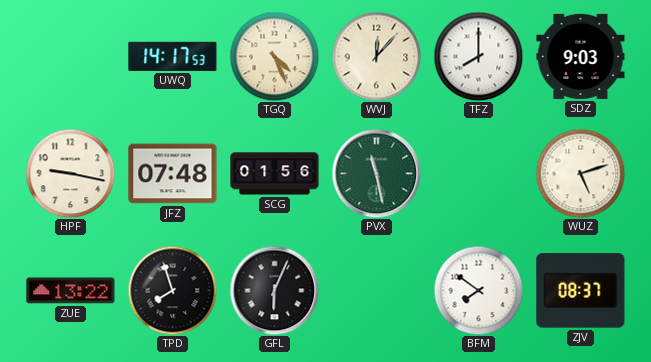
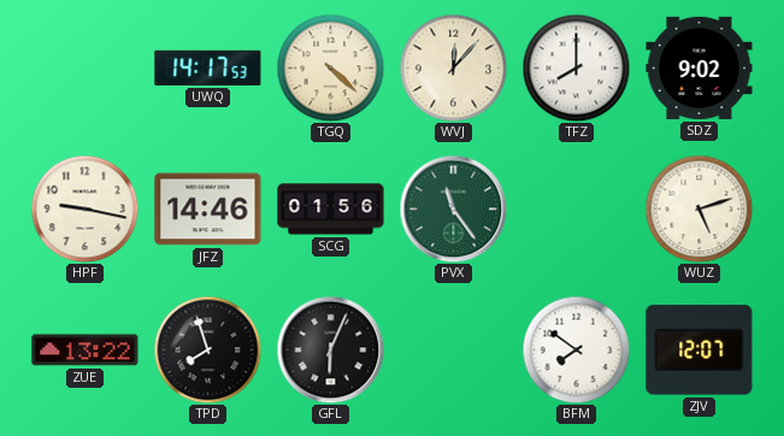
TGQ: 4:26 -> 4:22
SDZ: 9:03 -> 9:02
JFZ: 07:48 -> 14:46
PVX: 11:28 -> 11:24
ZJV: 08:37 -> 12:07
